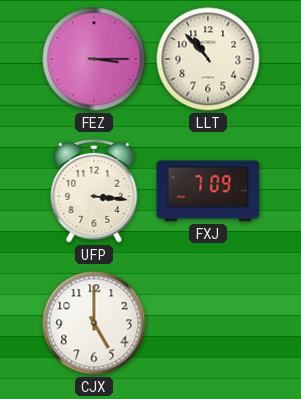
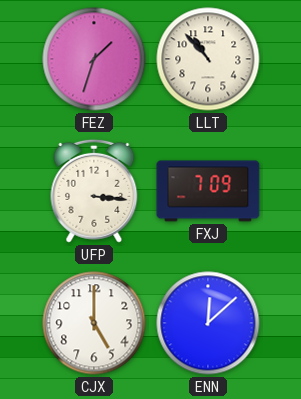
FEZ: 3:15 -> 1:33
ENN: none -> 12:08
